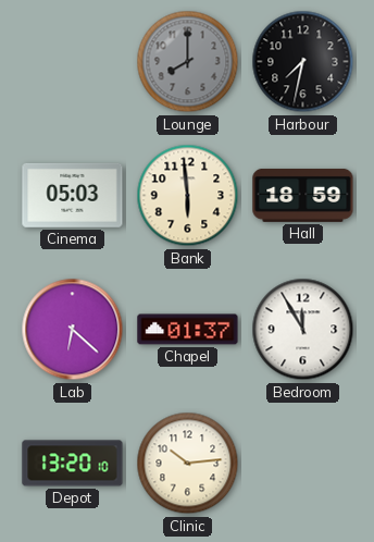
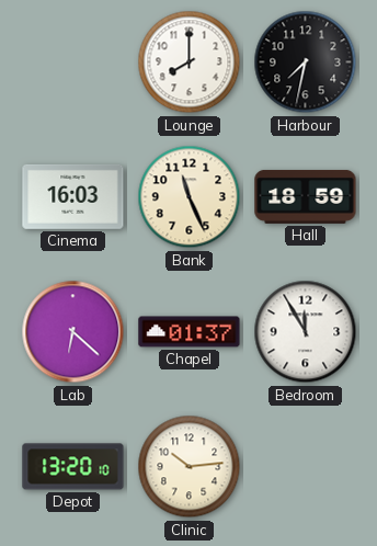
Lounge dial: grey -> white
Cinema: 05:03 -> 16:03
Bank: 5:59 -> 11:26
